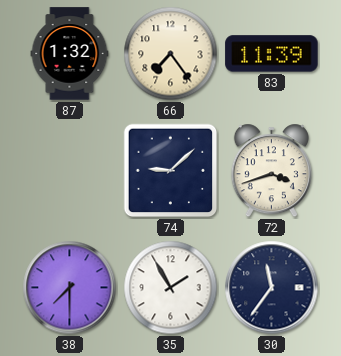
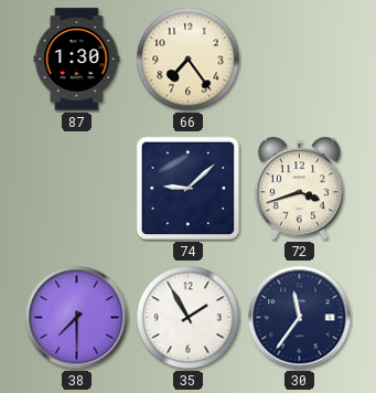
87: 1:32 -> 1:30
83: 11:39 -> none
